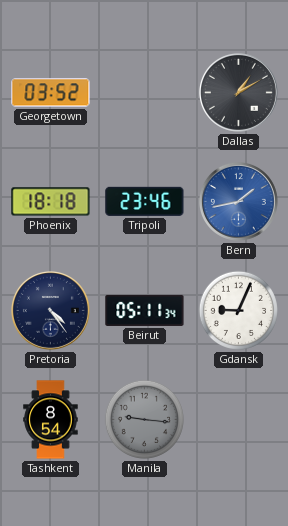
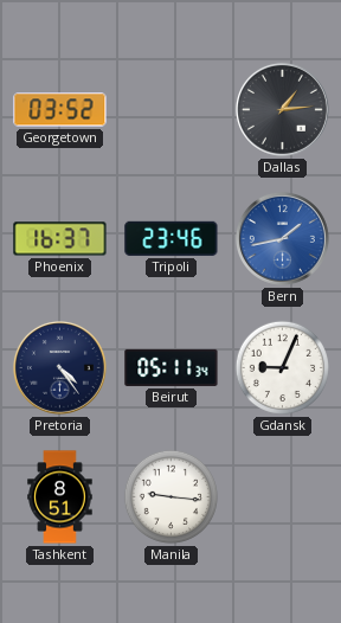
Dallas: 1:10 -> 1:14
Phoenix: 18:18 -> 16:37
Tashkent: 8:54 -> 8:51
Manila dial: grey -> white
